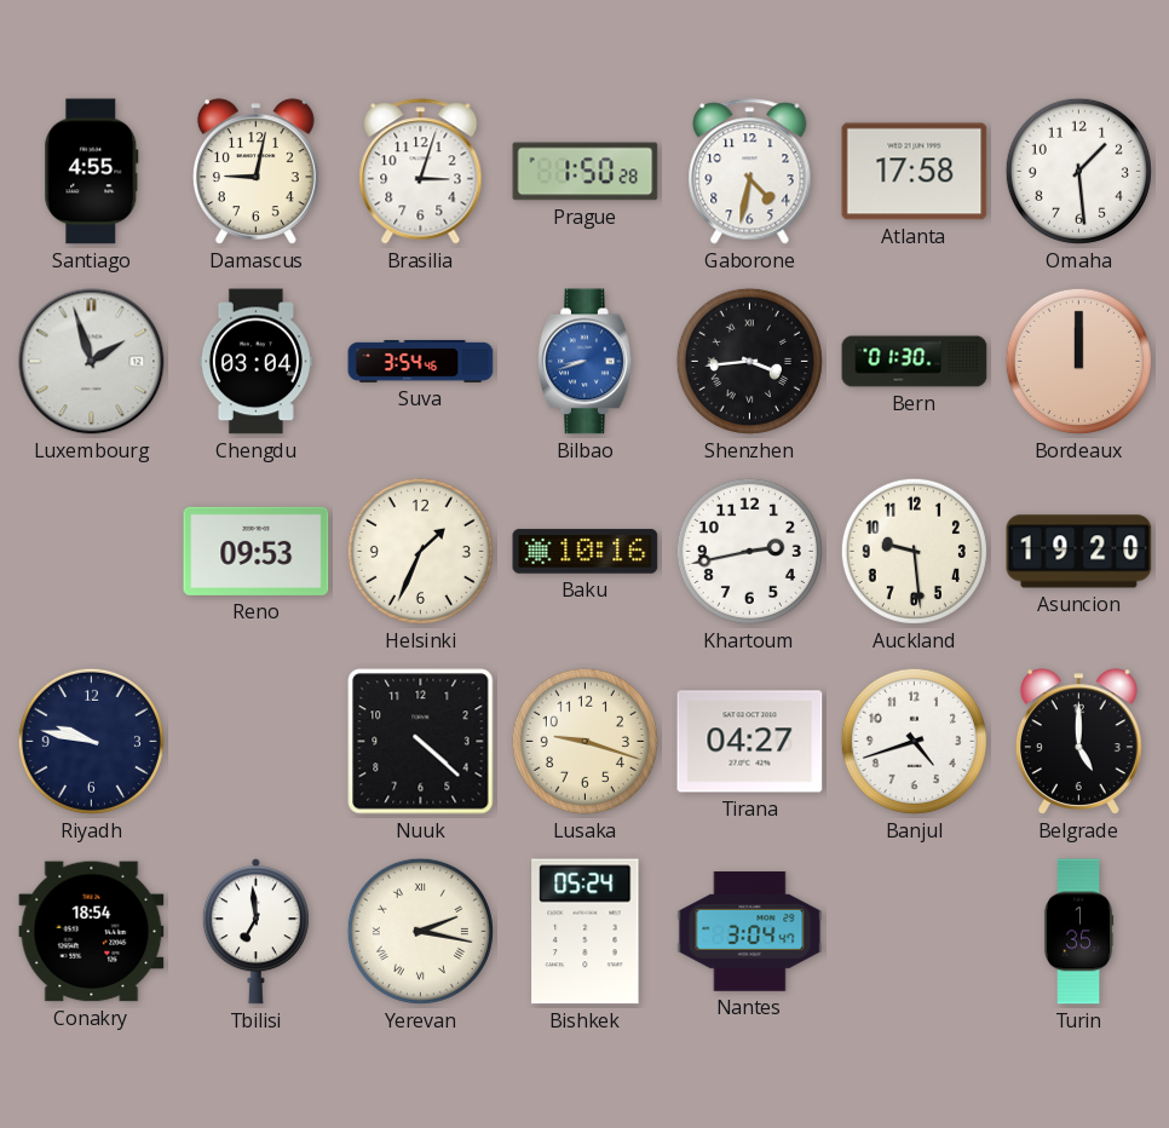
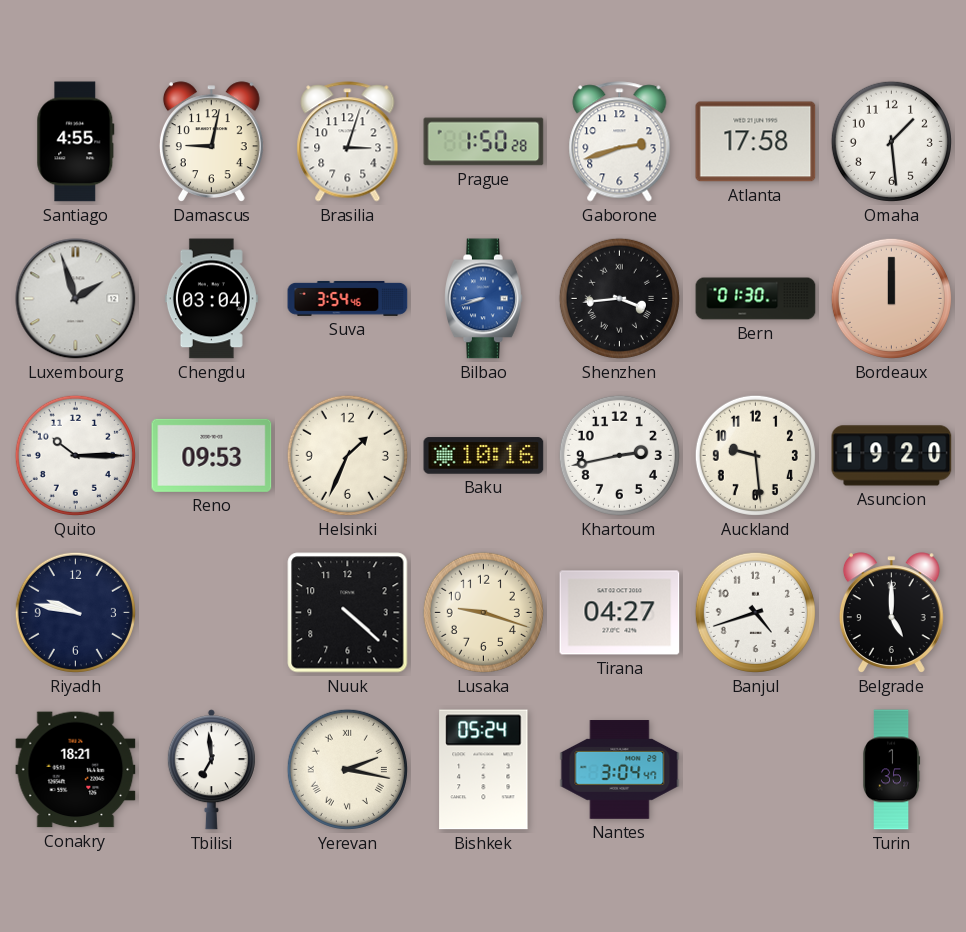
Gaborone: 4:32 -> 2:42
Quito: none -> 10:15
Conakry: 18:54 -> 18:21
